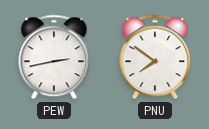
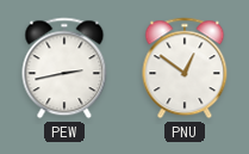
PNU: 7:51 -> 12:51
